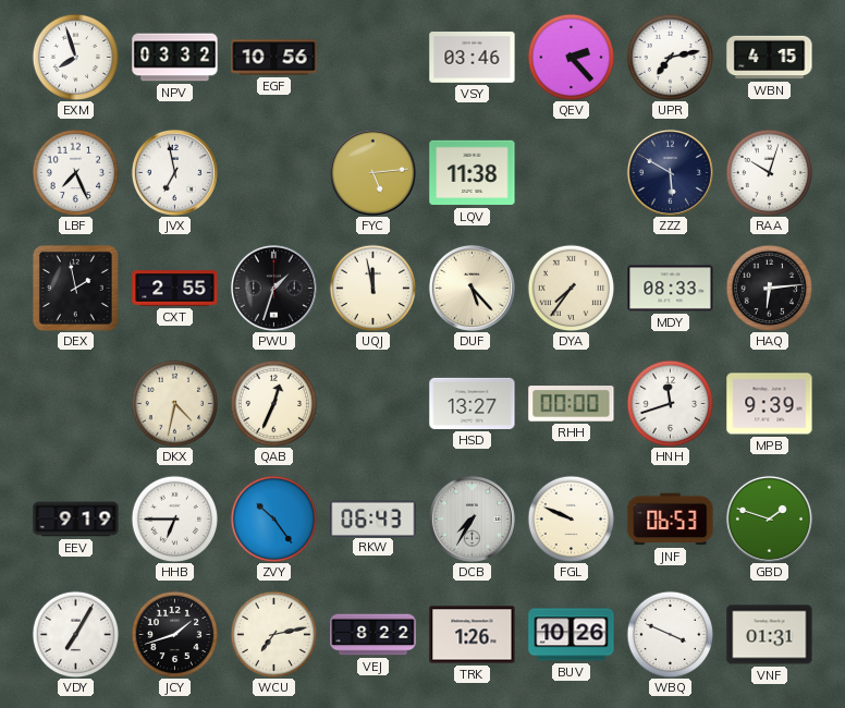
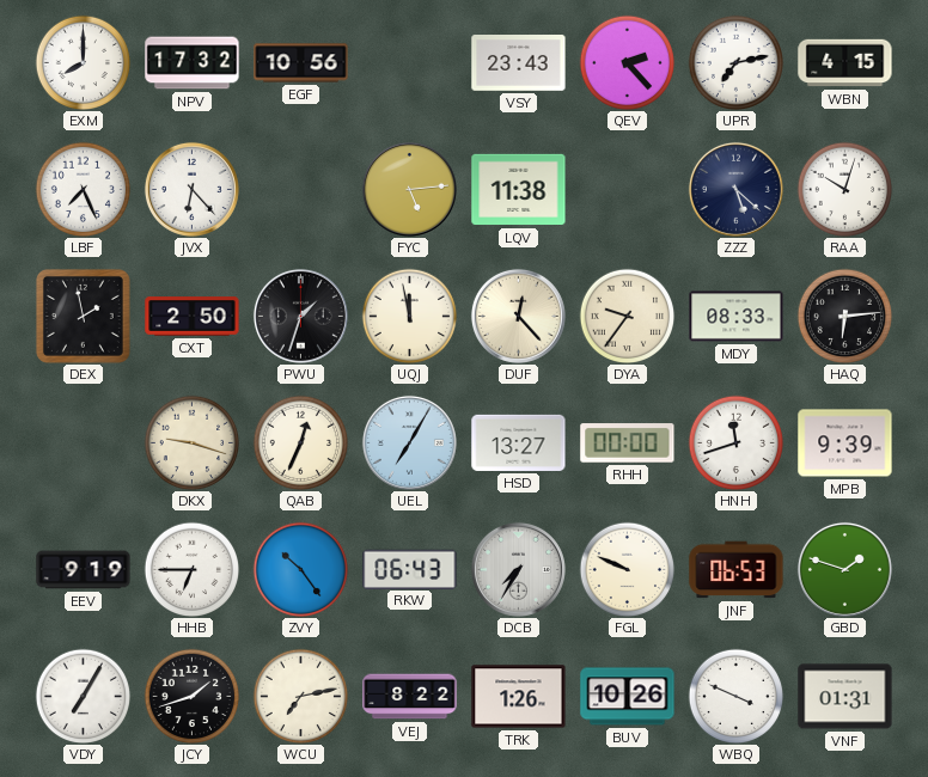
EXM: 7:57 -> 8:00
NPV: 03:32 -> 17:32
VSY: 03:46 -> 23:43
JVX: 6:58 -> 6:23
ZZZ: 5:50 -> 5:22
CXT: 2:55 -> 2:50
DUF: 5:23 -> 12:23
DYA: 7:36 -> 9:36
DKX: 4:32 -> 9:18
UEL: none -> 7:05
